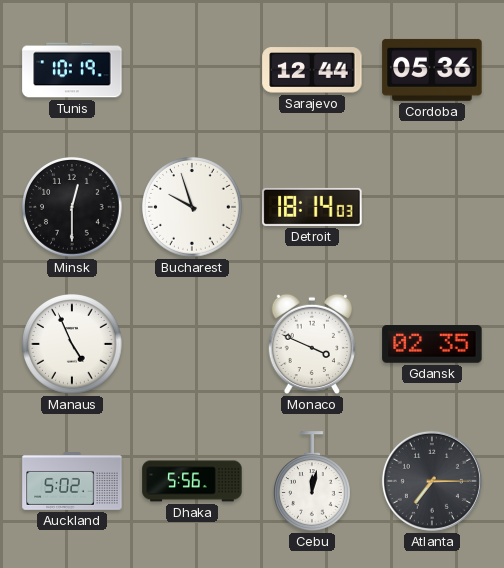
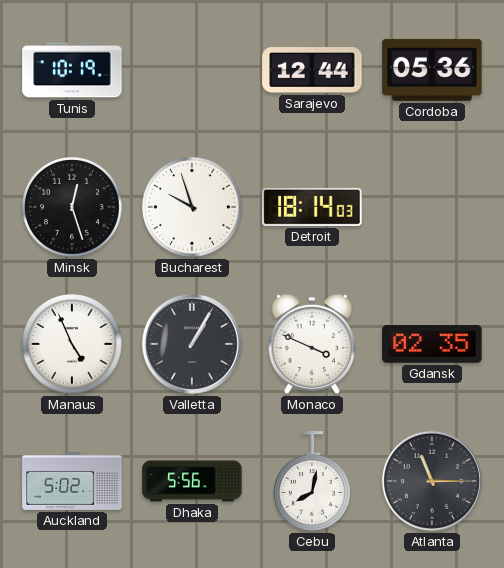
Minsk: 12:30 -> 12:27
Valletta: none -> 1:05
Cebu: 12:02 -> 8:02
Atlanta: 7:15 -> 11:15
